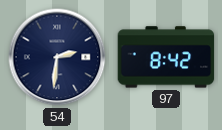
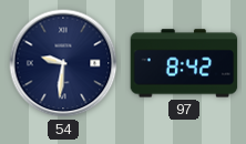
54: 2:31 -> 9:31
